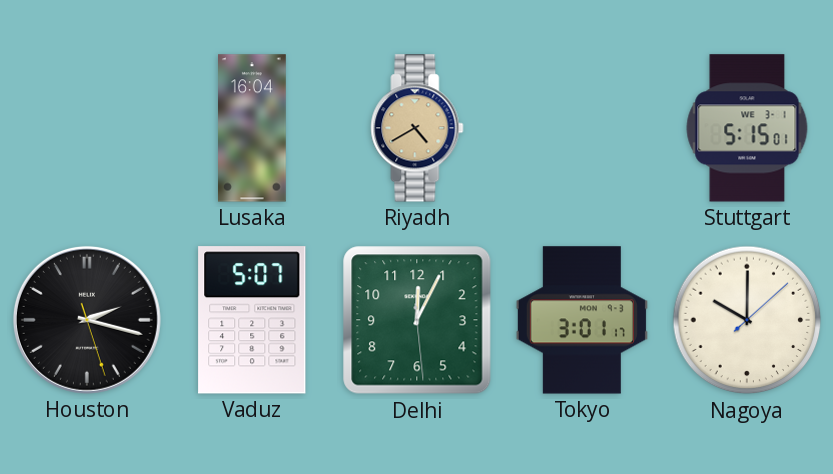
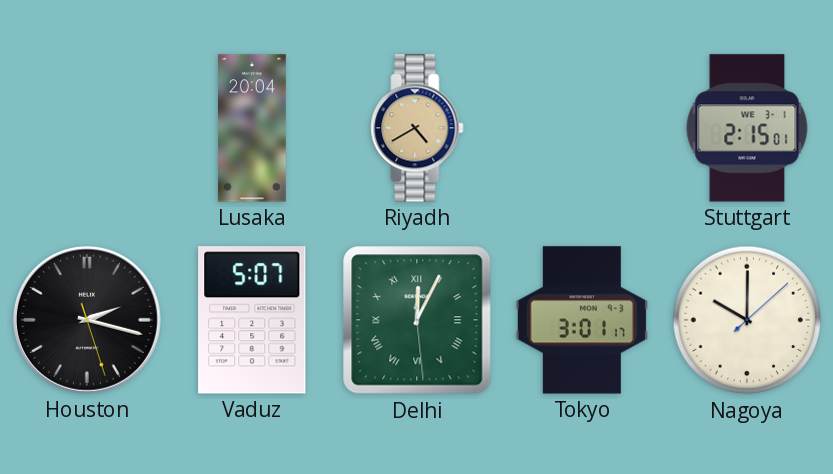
Lusaka: 16:04 -> 20:04
Stuttgart: 5:15 -> 2:15
Delhi numerals: Arabic -> Roman
